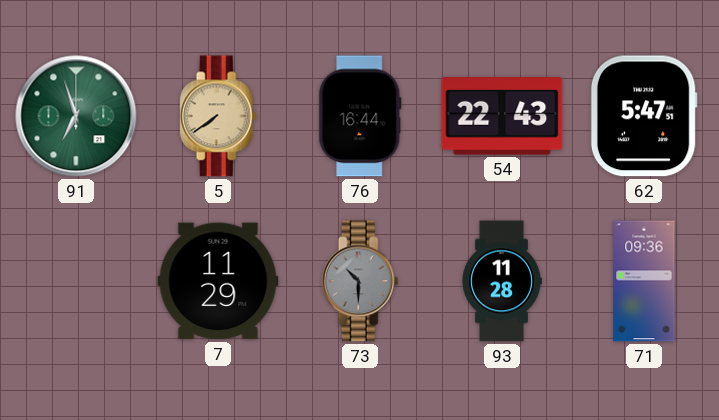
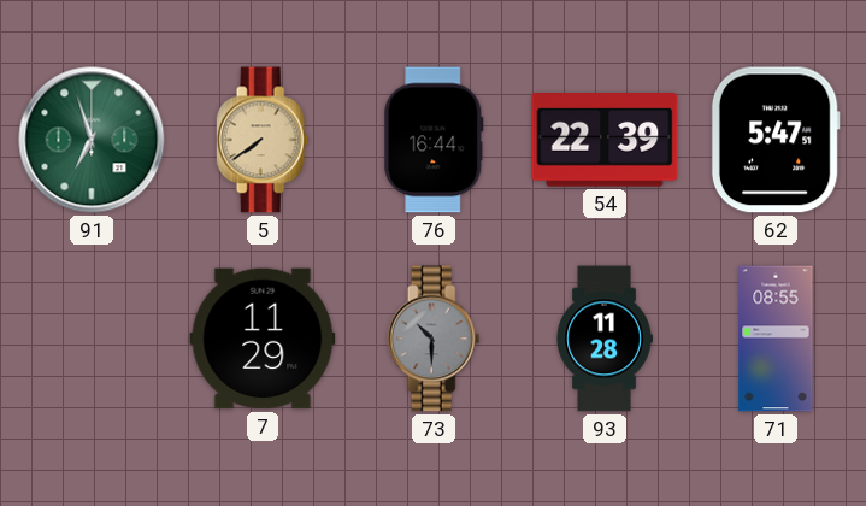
54: 22:43 -> 22:39
71: 09:36 -> 08:55
